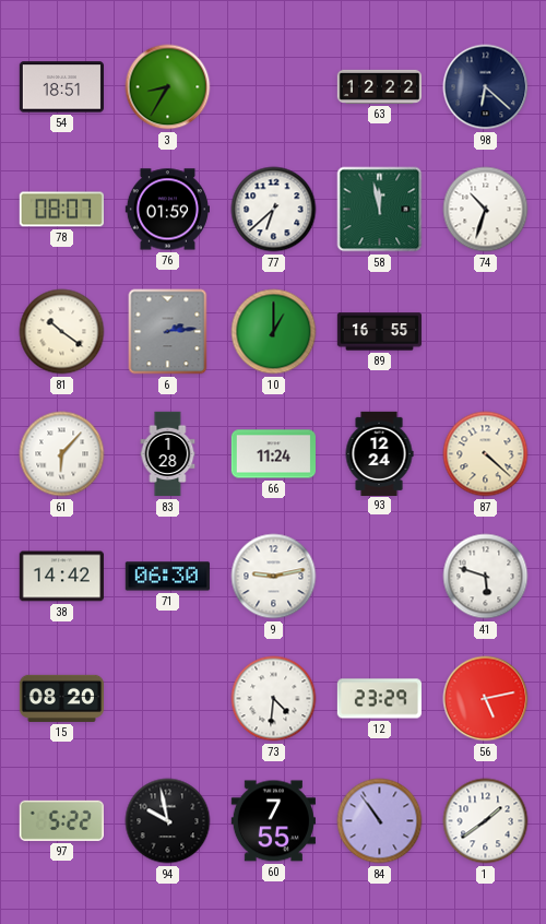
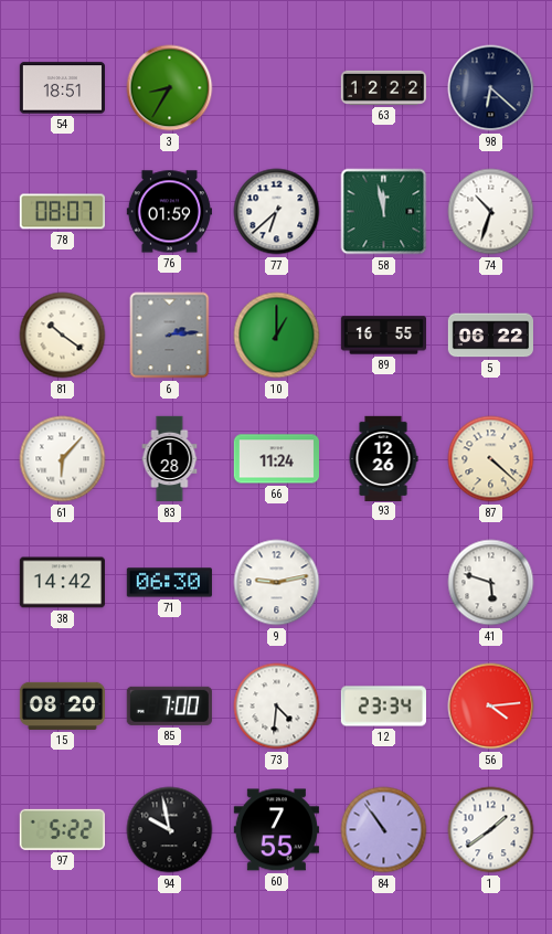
5: none -> 06:22
93: 12:24 -> 12:26
85: none -> 7:00
12: 23:29 -> 23:34
56: 5:13 -> 4:14
